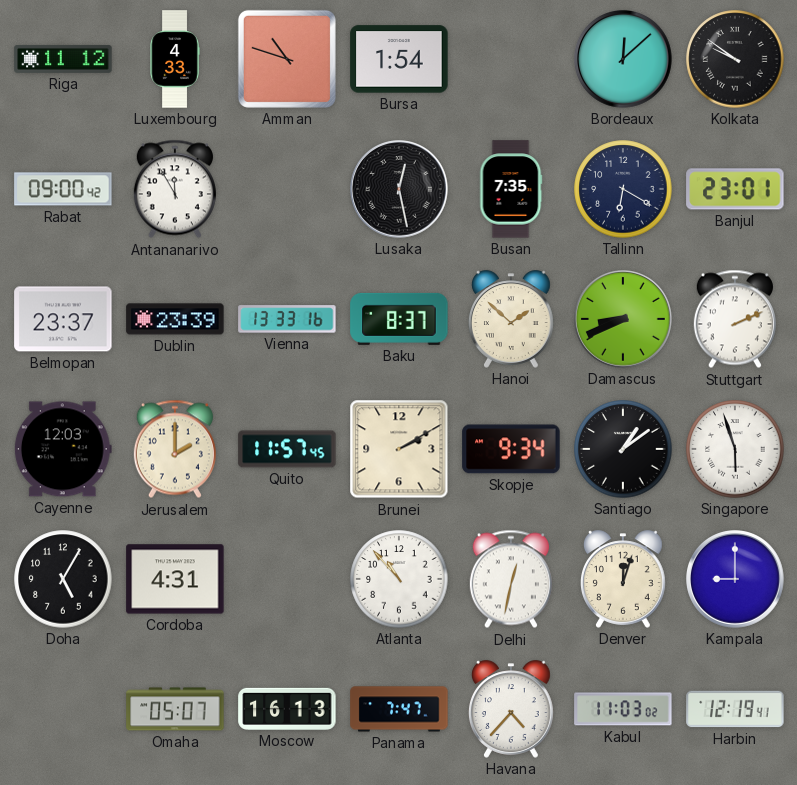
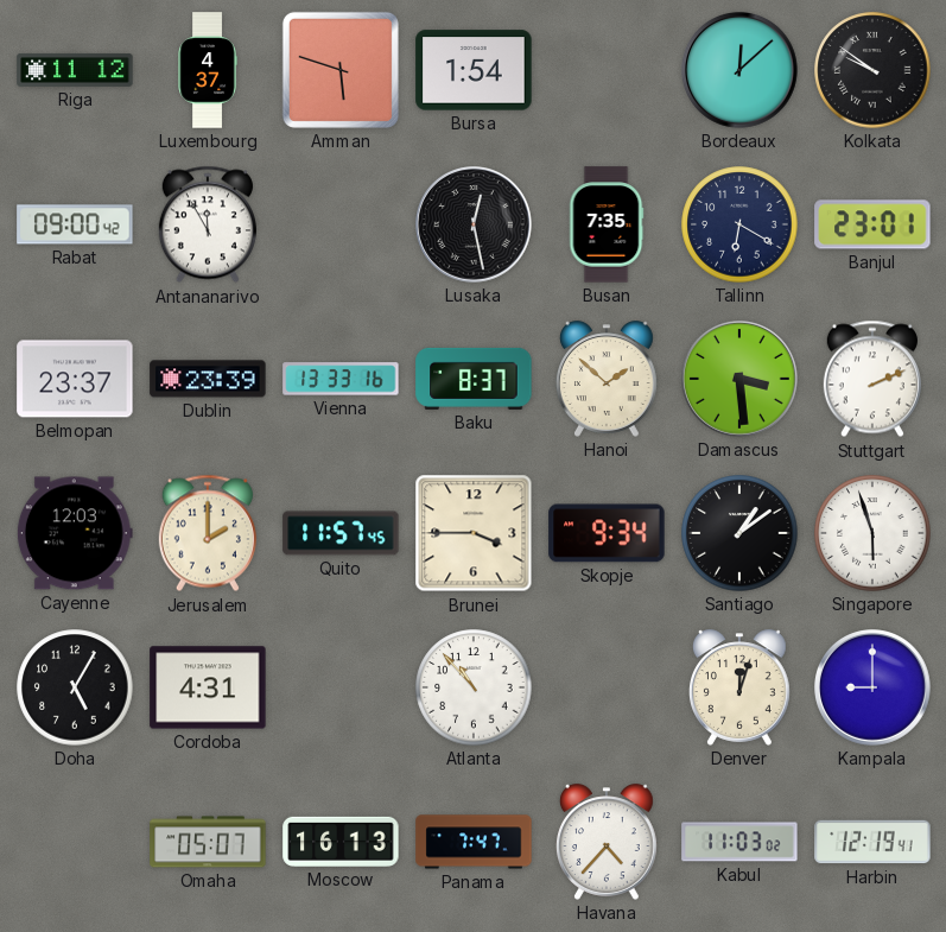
Luxembourg: 4:33 -> 4:37
Amman: 10:48 -> 5:48
Damascus: 8:41 -> 3:29
Brunei: 2:10 -> 3:45
Delhi: 12:32 -> none
